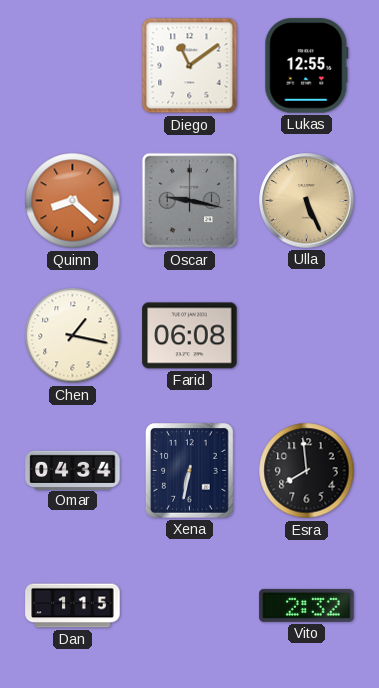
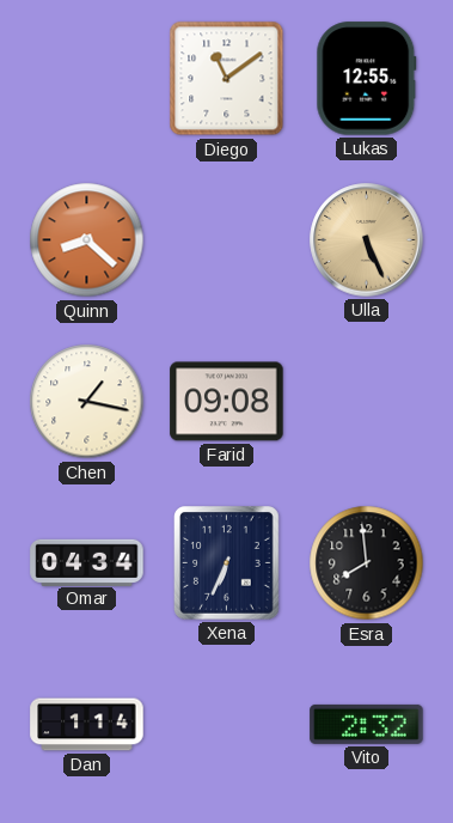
Oscar: 9:17 -> none
Farid: 06:08 -> 09:08
Xena: 6:32 -> 6:34
Dan: 1:15 -> 1:14
